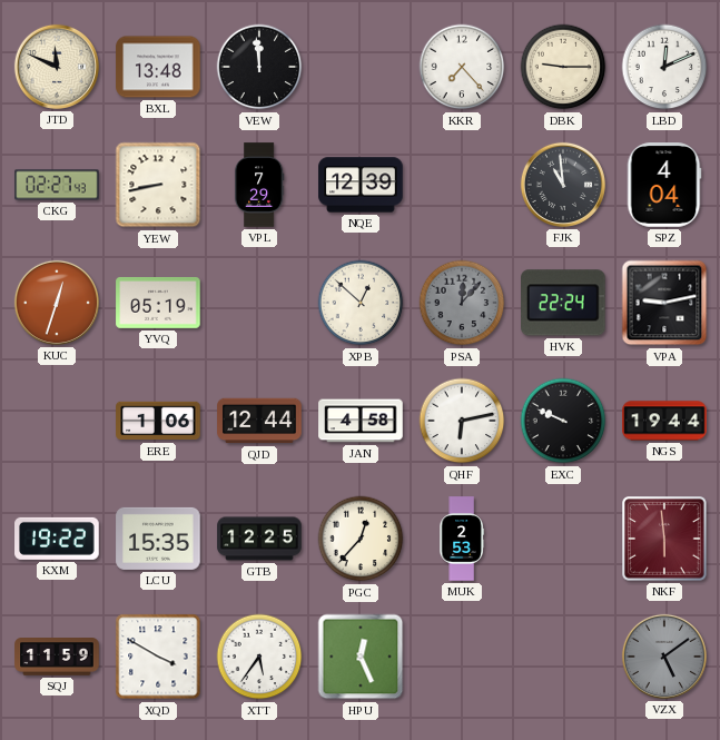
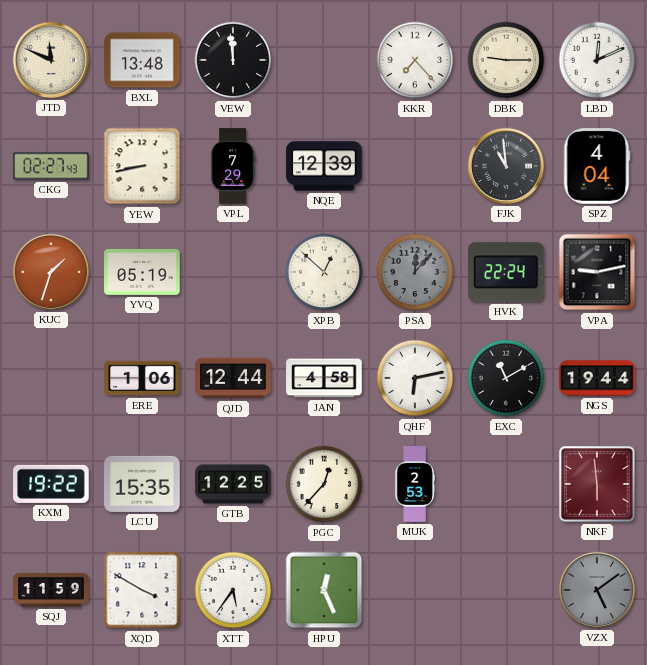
KUC: 12:33 -> 1:33
EXC: 9:49 -> 11:10
